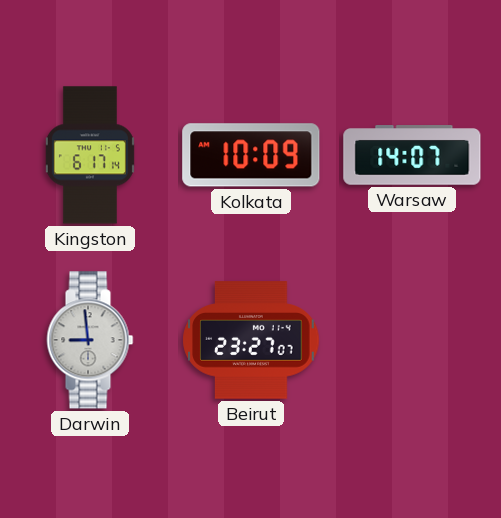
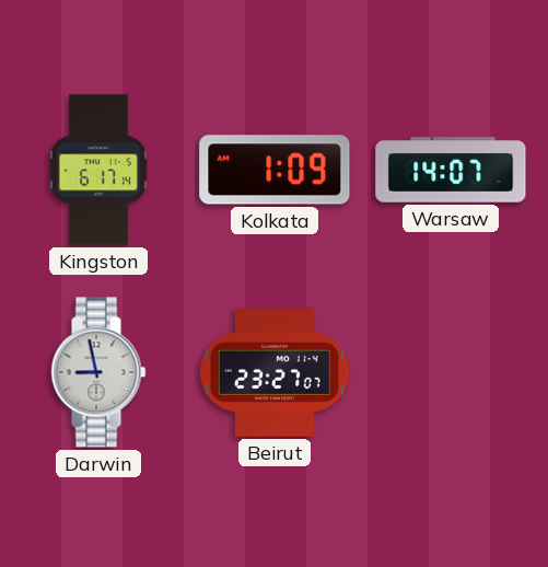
Kolkata: 10:09 -> 1:09
Darwin: 8:59 -> 8:58
